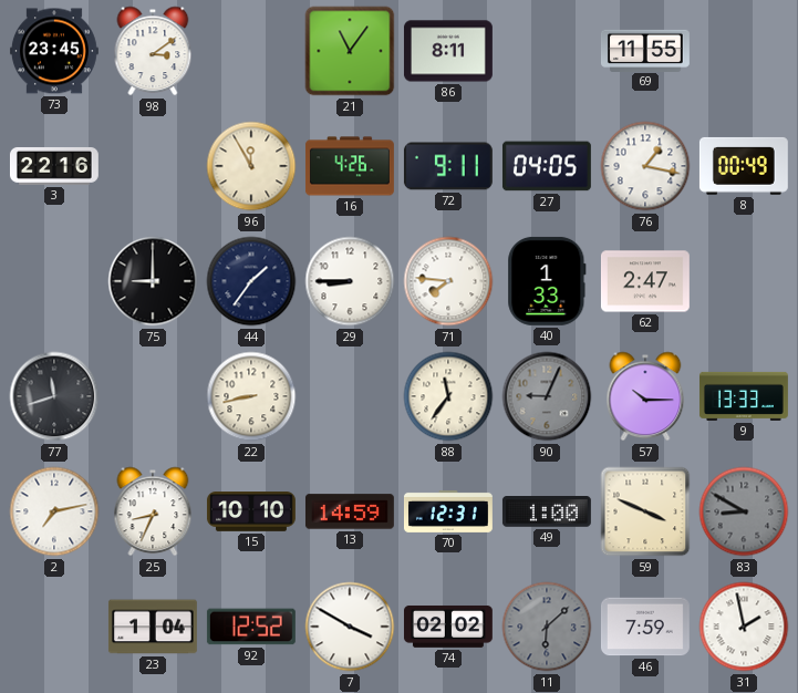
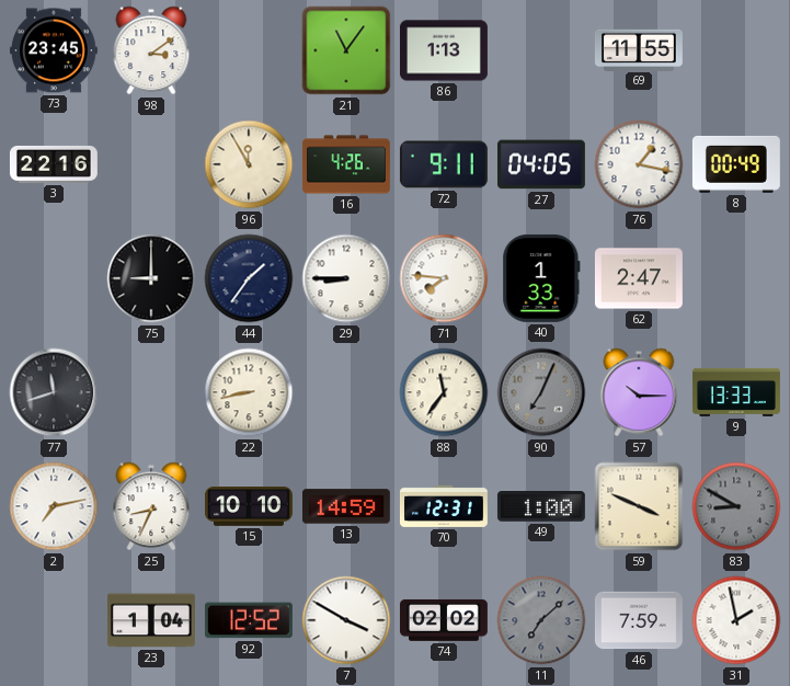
86: 8:11 -> 1:13
90: 9:04 -> 7:04
11: 6:08 -> 7:08
